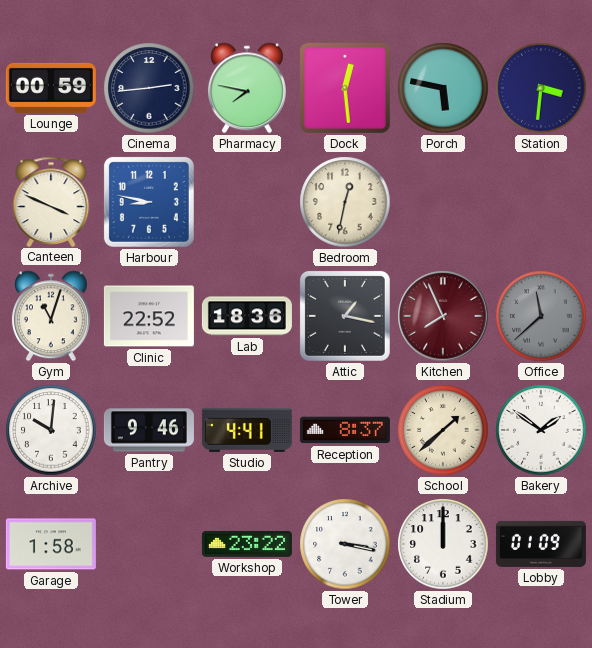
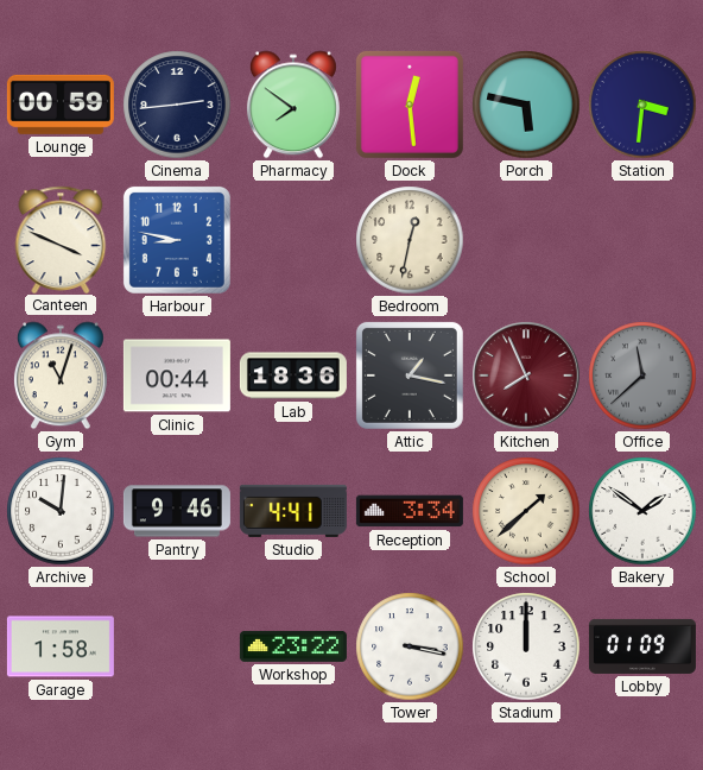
Pharmacy: 7:47 -> 7:51
Clinic: 22:52 -> 00:44
Reception: 8:37 -> 3:34
